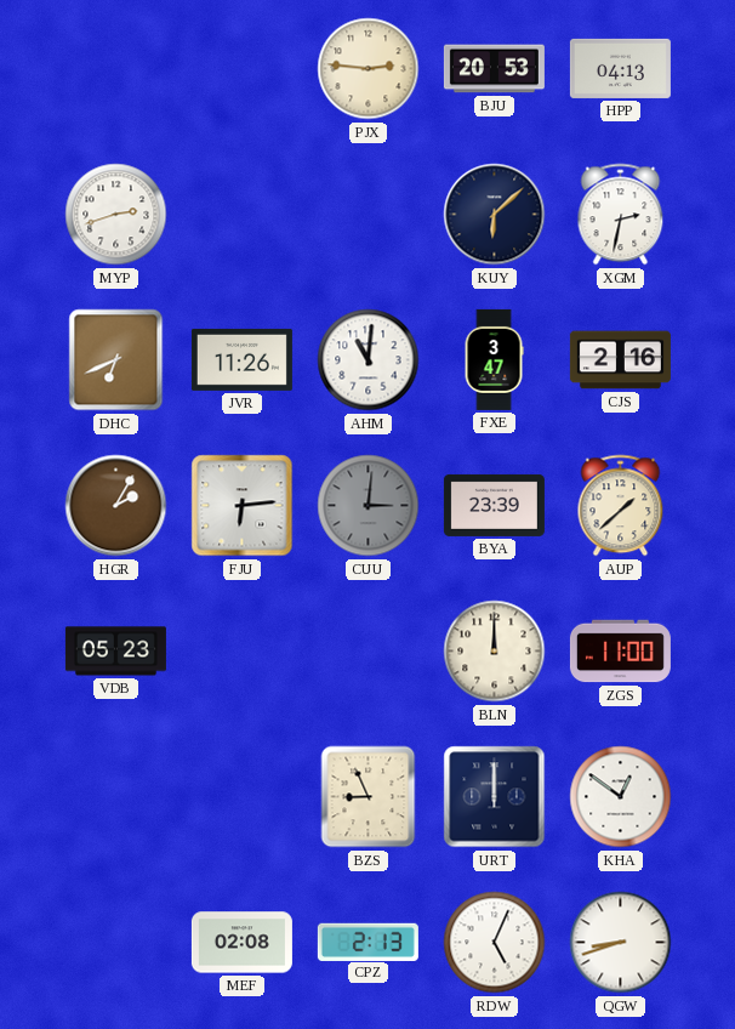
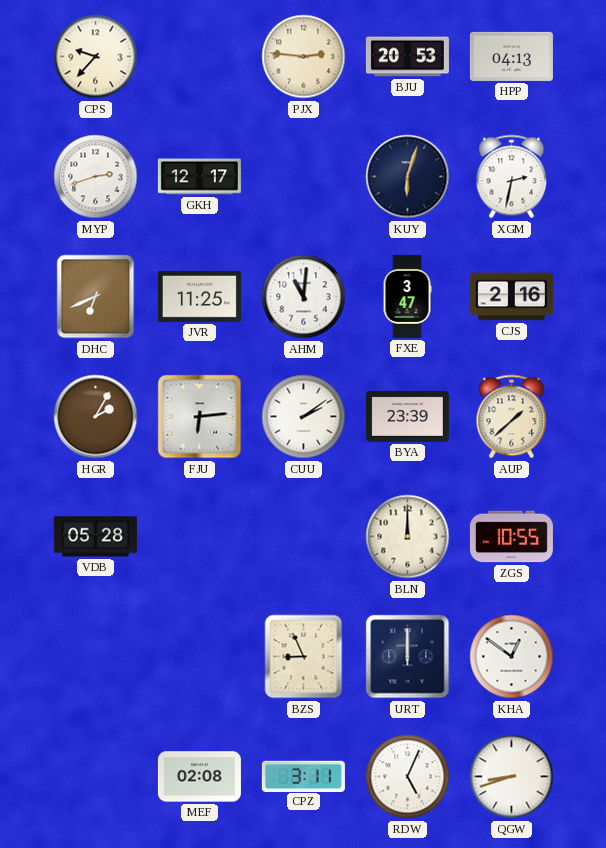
CPS: none -> 9:37
GKH: none -> 12:17
KUY: 6:08 -> 6:03
JVR: 11:26 -> 11:25
CUU: 3:01 -> 2:09
CUU dial: grey -> white
VDB: 05:23 -> 05:28
ZGS: 11:00 -> 10:55
CPZ: 2:13 -> 3:11
